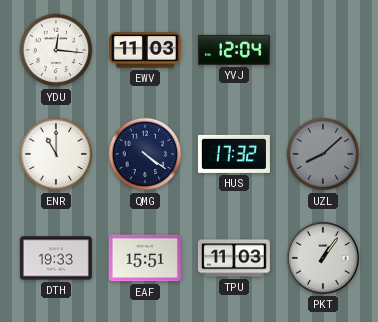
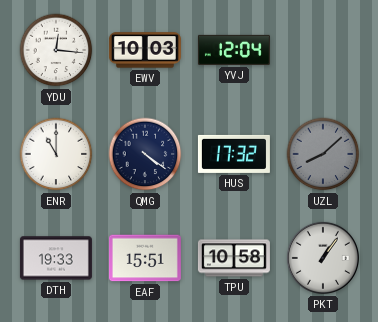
EWV: 11:03 -> 10:03
TPU: 11:03 -> 10:58
